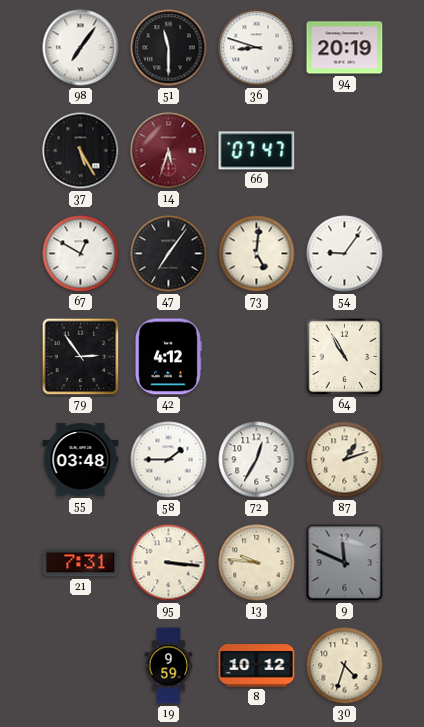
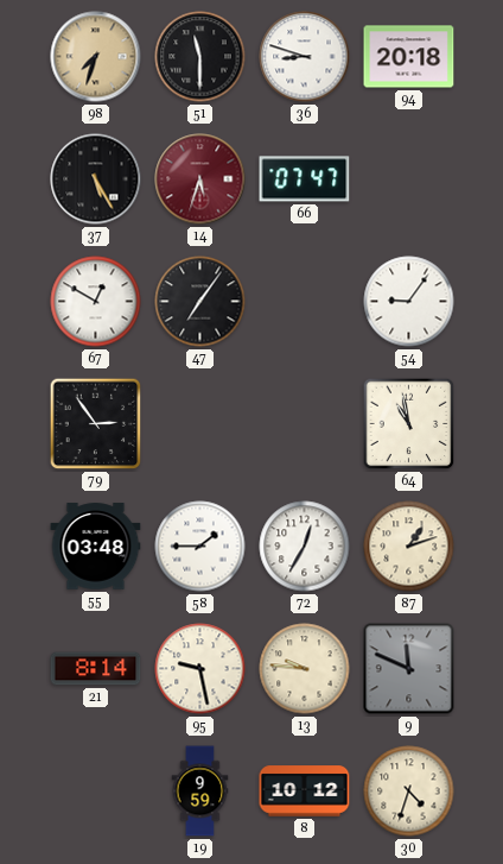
98: 7:06 -> 7:33
98 dial: white -> champagne
94: 20:19 -> 20:18
73: 5:01 -> none
42: 4:12 -> none
64: 10:55 -> 10:58
21: 7:31 -> 8:14
95: 3:16 -> 9:28
